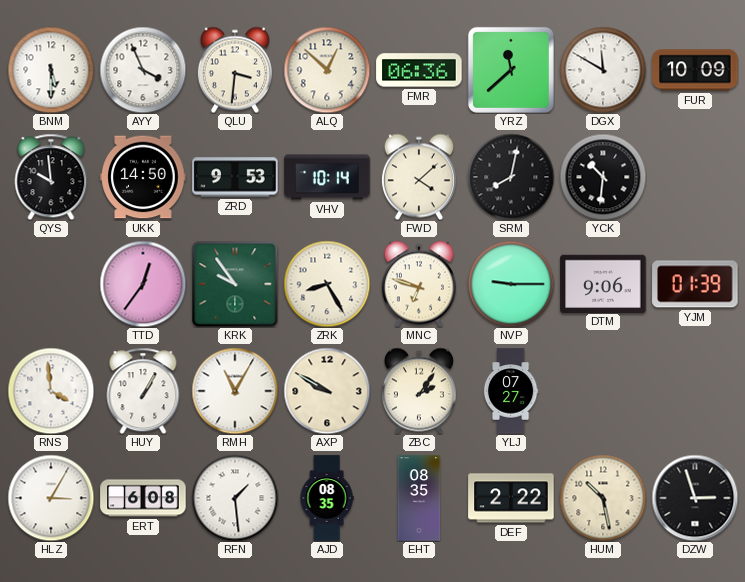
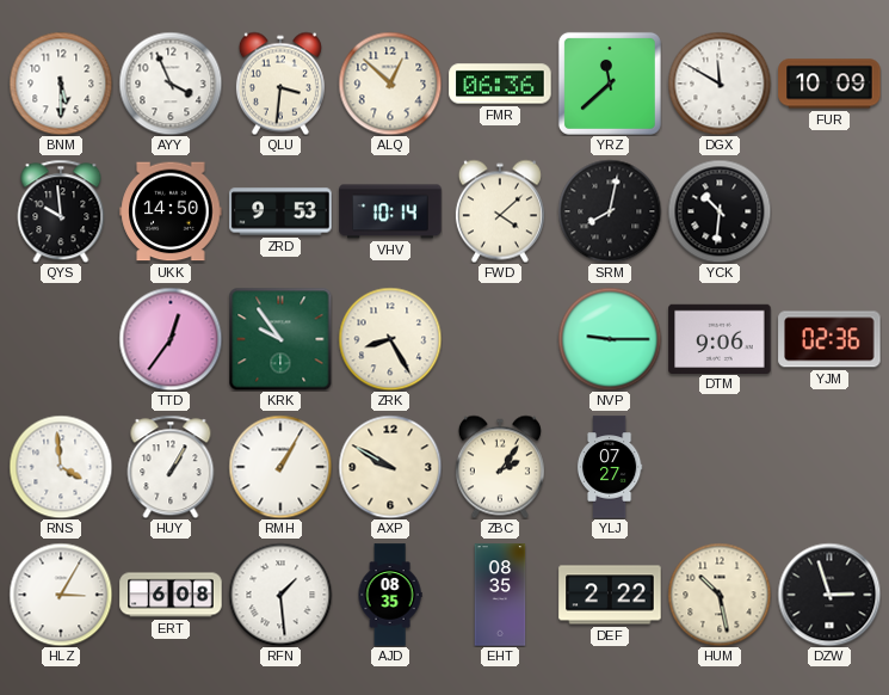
MNC: 6:48 -> none
YJM: 01:39 -> 02:36
RMH: 11:05 -> 1:05
